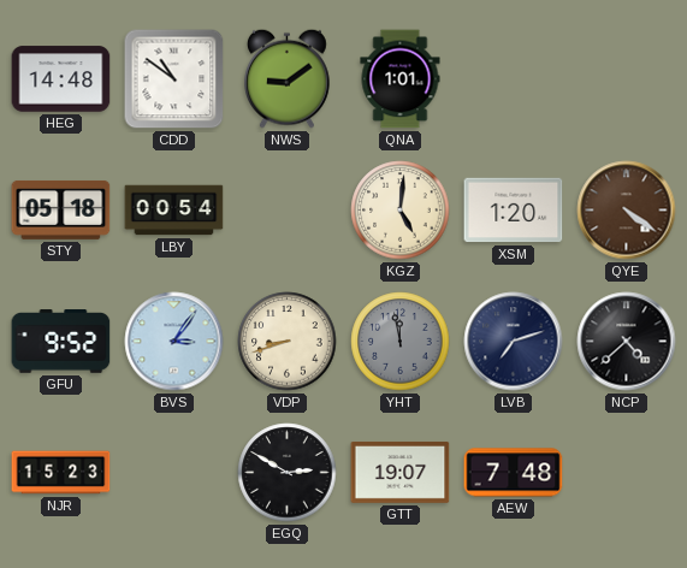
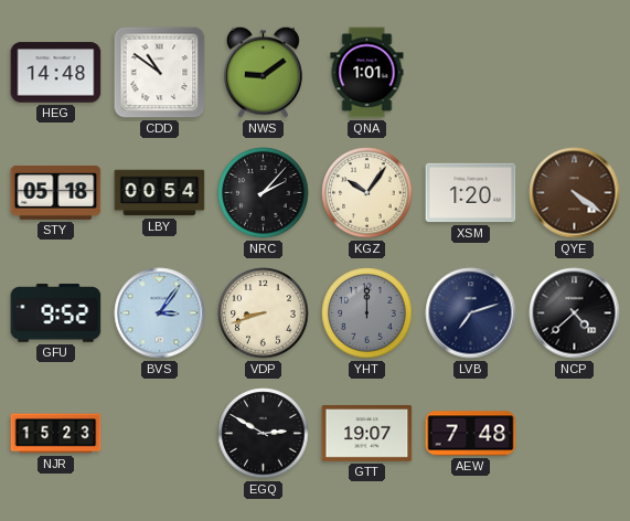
NRC: none -> 2:07
KGZ: 5:01 -> 10:06
YHT: 11:58 -> 12:00
